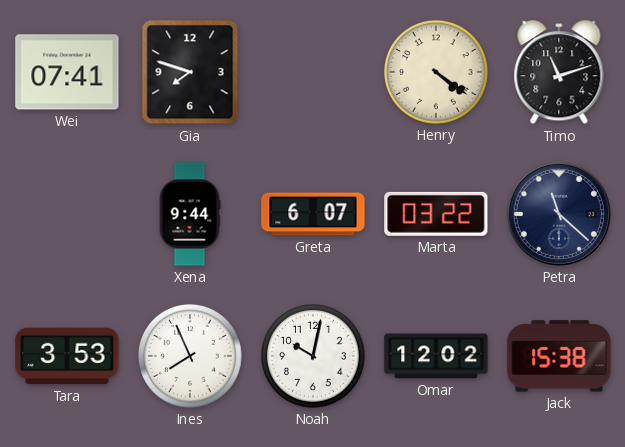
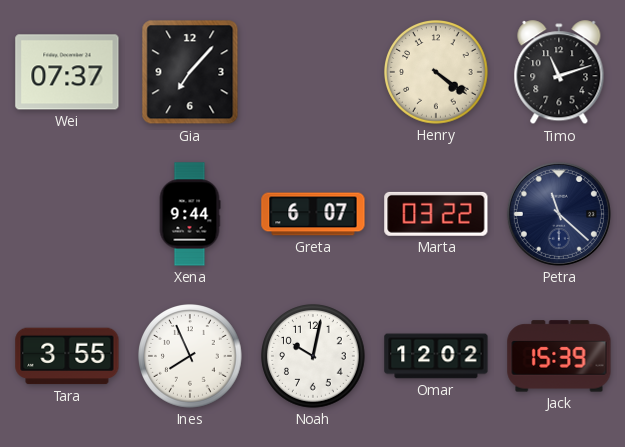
Wei: 07:41 -> 07:37
Gia: 7:48 -> 7:07
Tara: 3:53 -> 3:55
Jack: 15:38 -> 15:39
